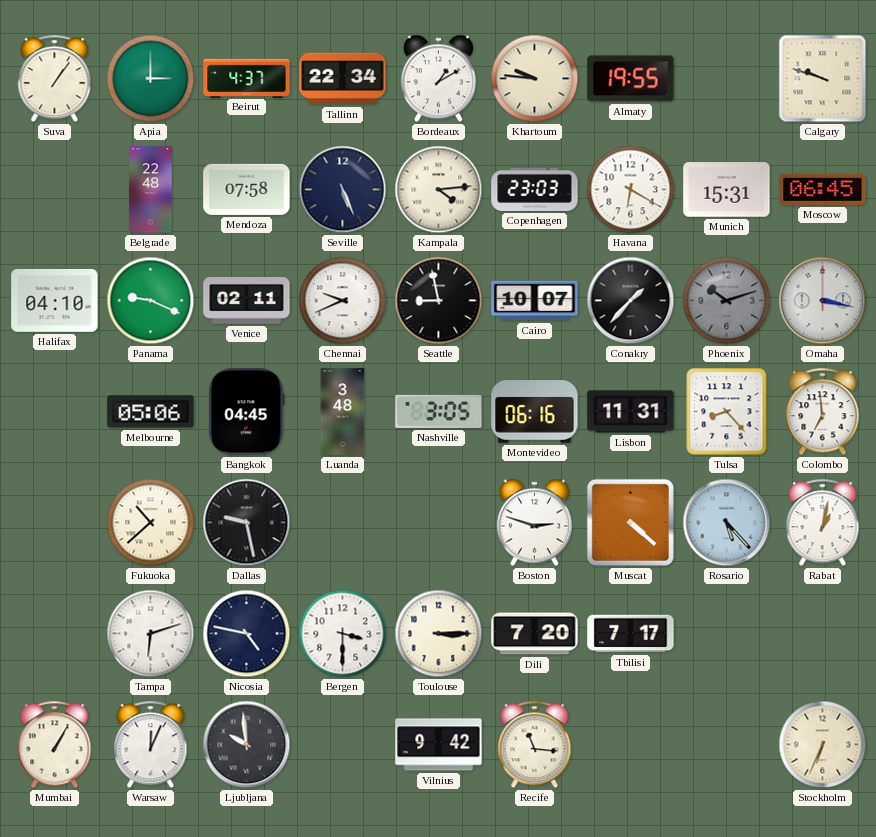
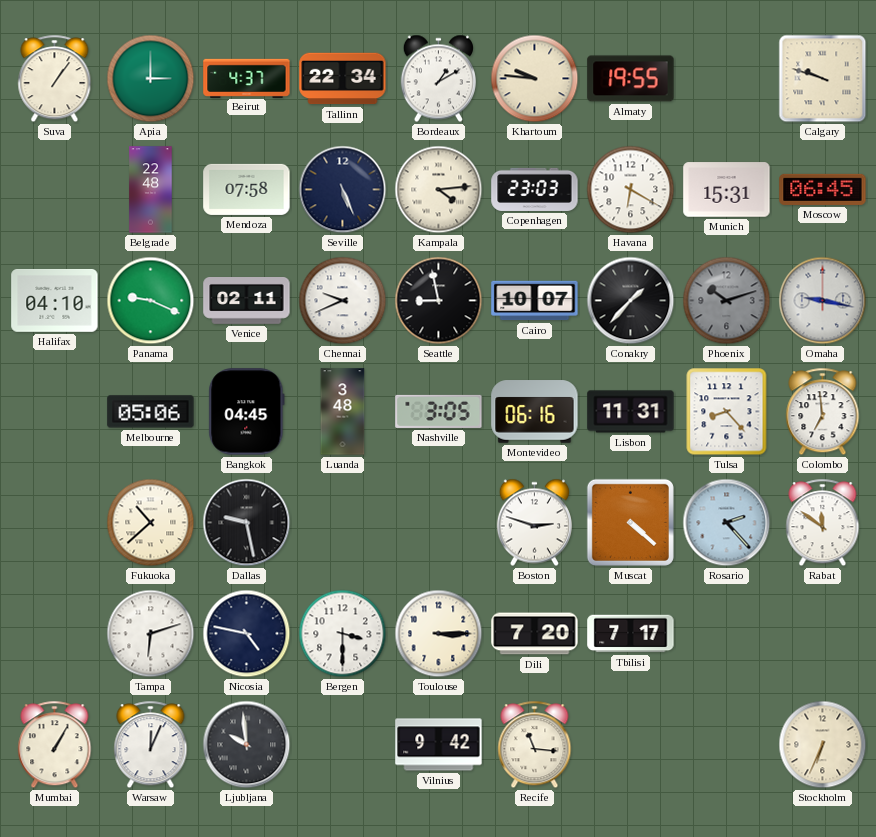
Omaha: 3:17 -> 9:17
Rosario: 5:23 -> 2:23
Rabat: 1:02 -> 11:51
